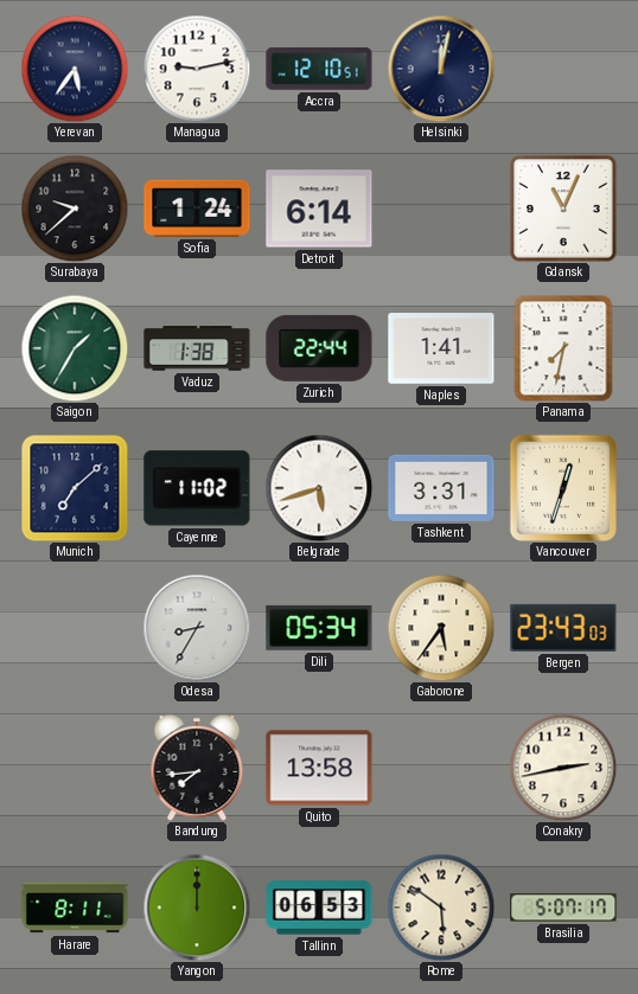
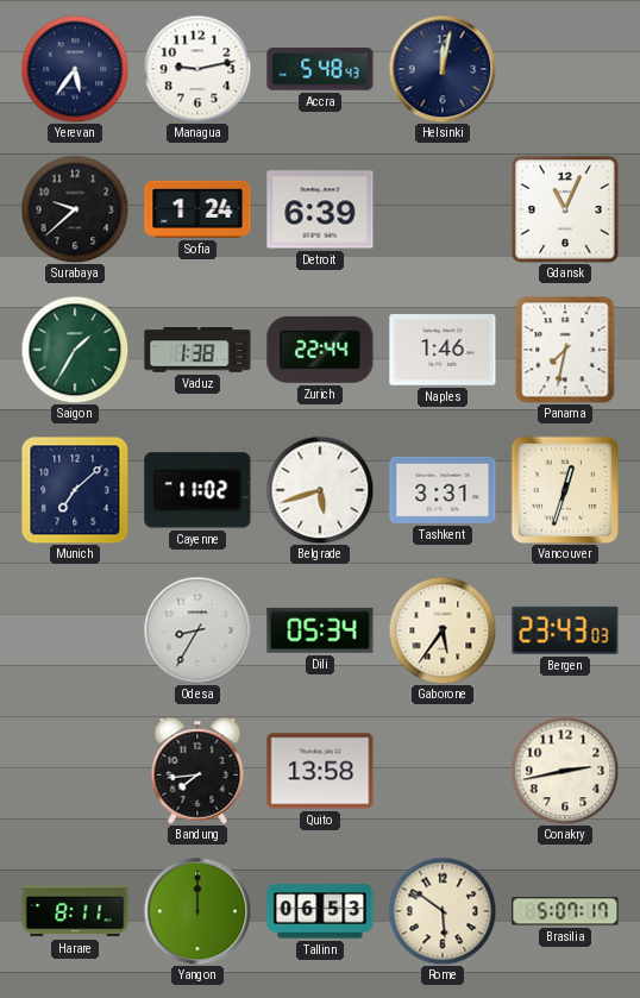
Accra: 12:10 -> 5:48
Detroit: 6:14 -> 6:39
Naples: 1:41 -> 1:46
